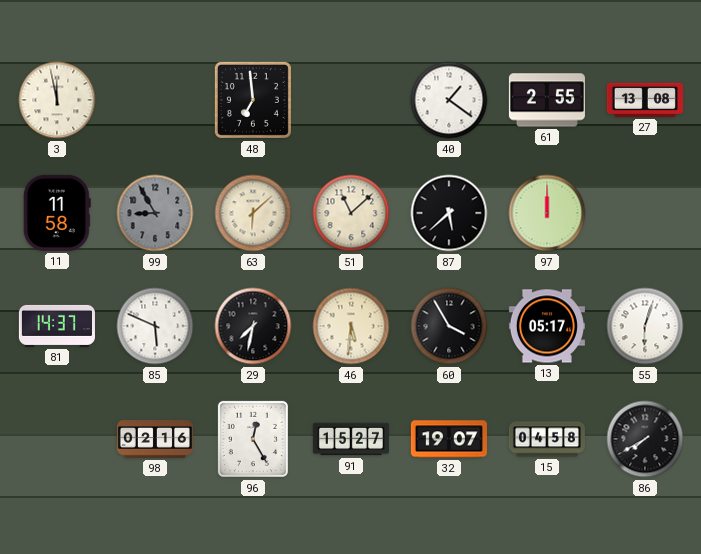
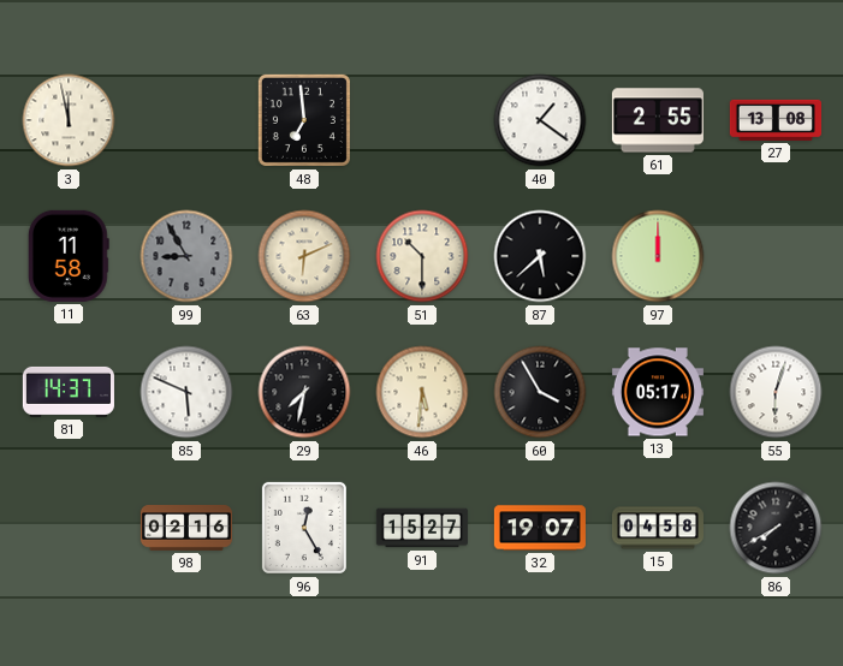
63: 6:08 -> 6:11
51: 11:08 -> 10:30
